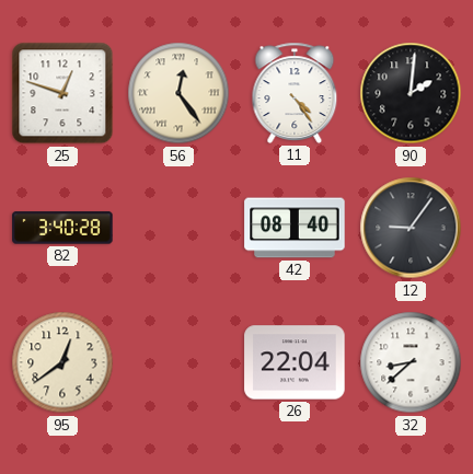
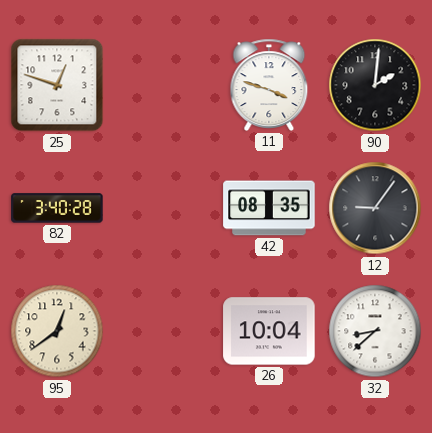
56: 12:24 -> none
11: 4:24 -> 3:48
42: 08:40 -> 08:35
26: 22:04 -> 10:04
